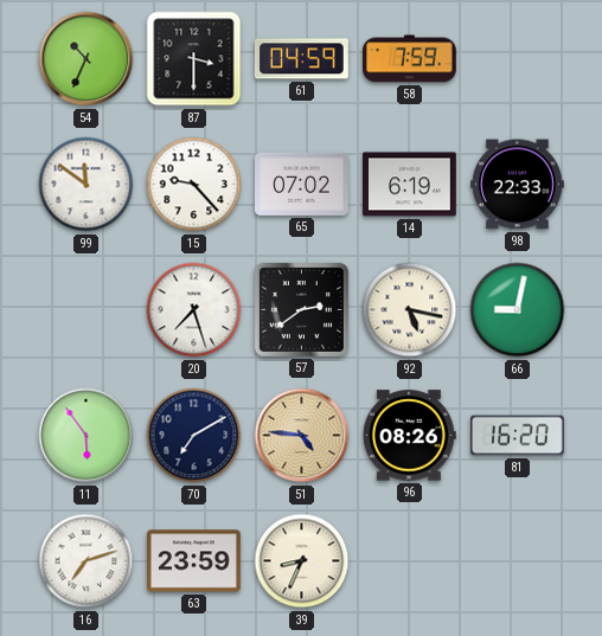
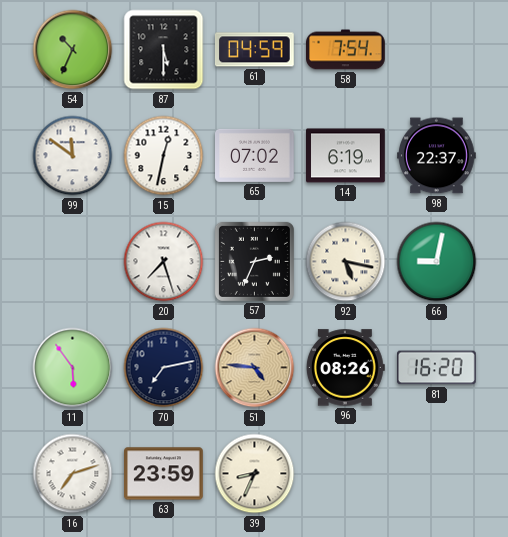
87: 3:30 -> 5:30
58: 7:59 -> 7:54
15: 9:23 -> 12:32
98: 22:33 -> 22:37
57: 2:39 -> 2:34
70: 7:10 -> 7:13
